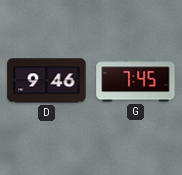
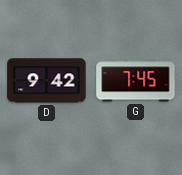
D: 9:46 -> 9:42
